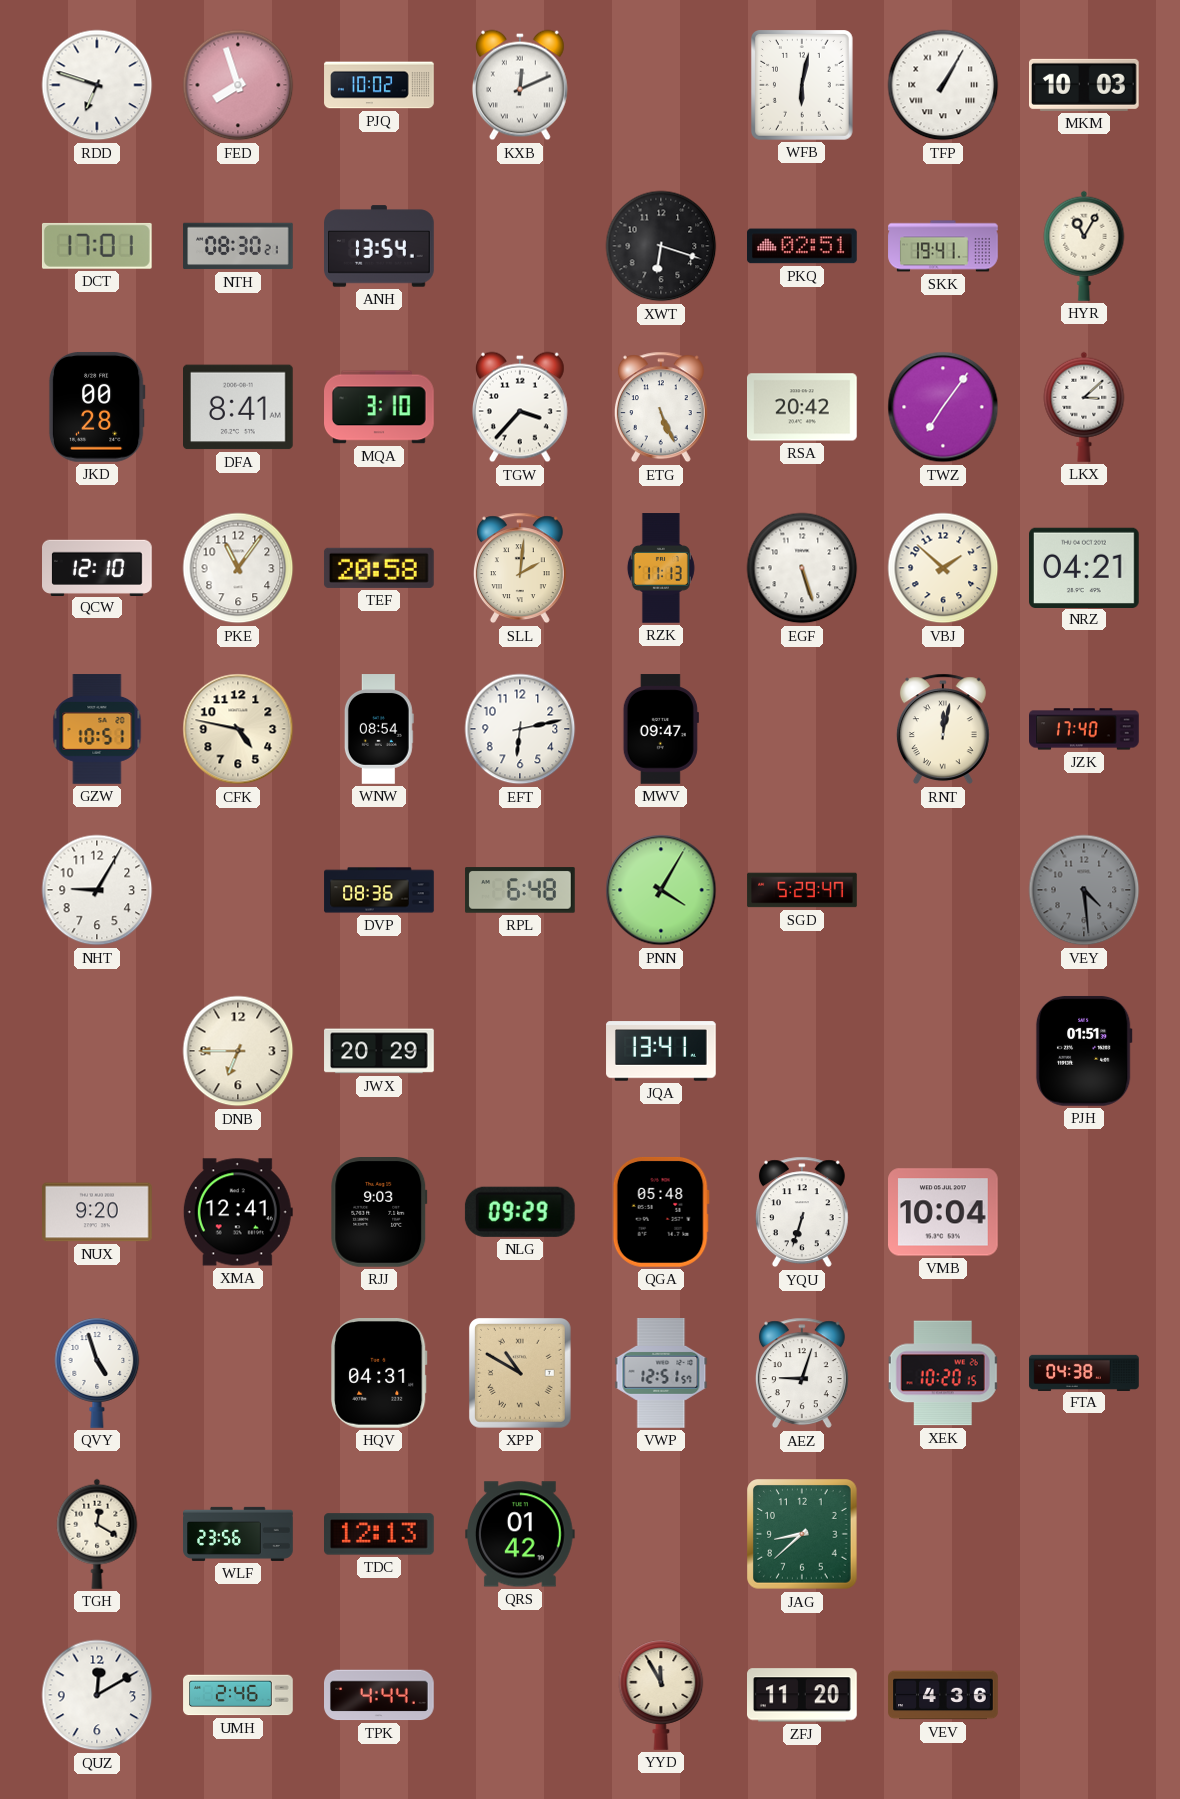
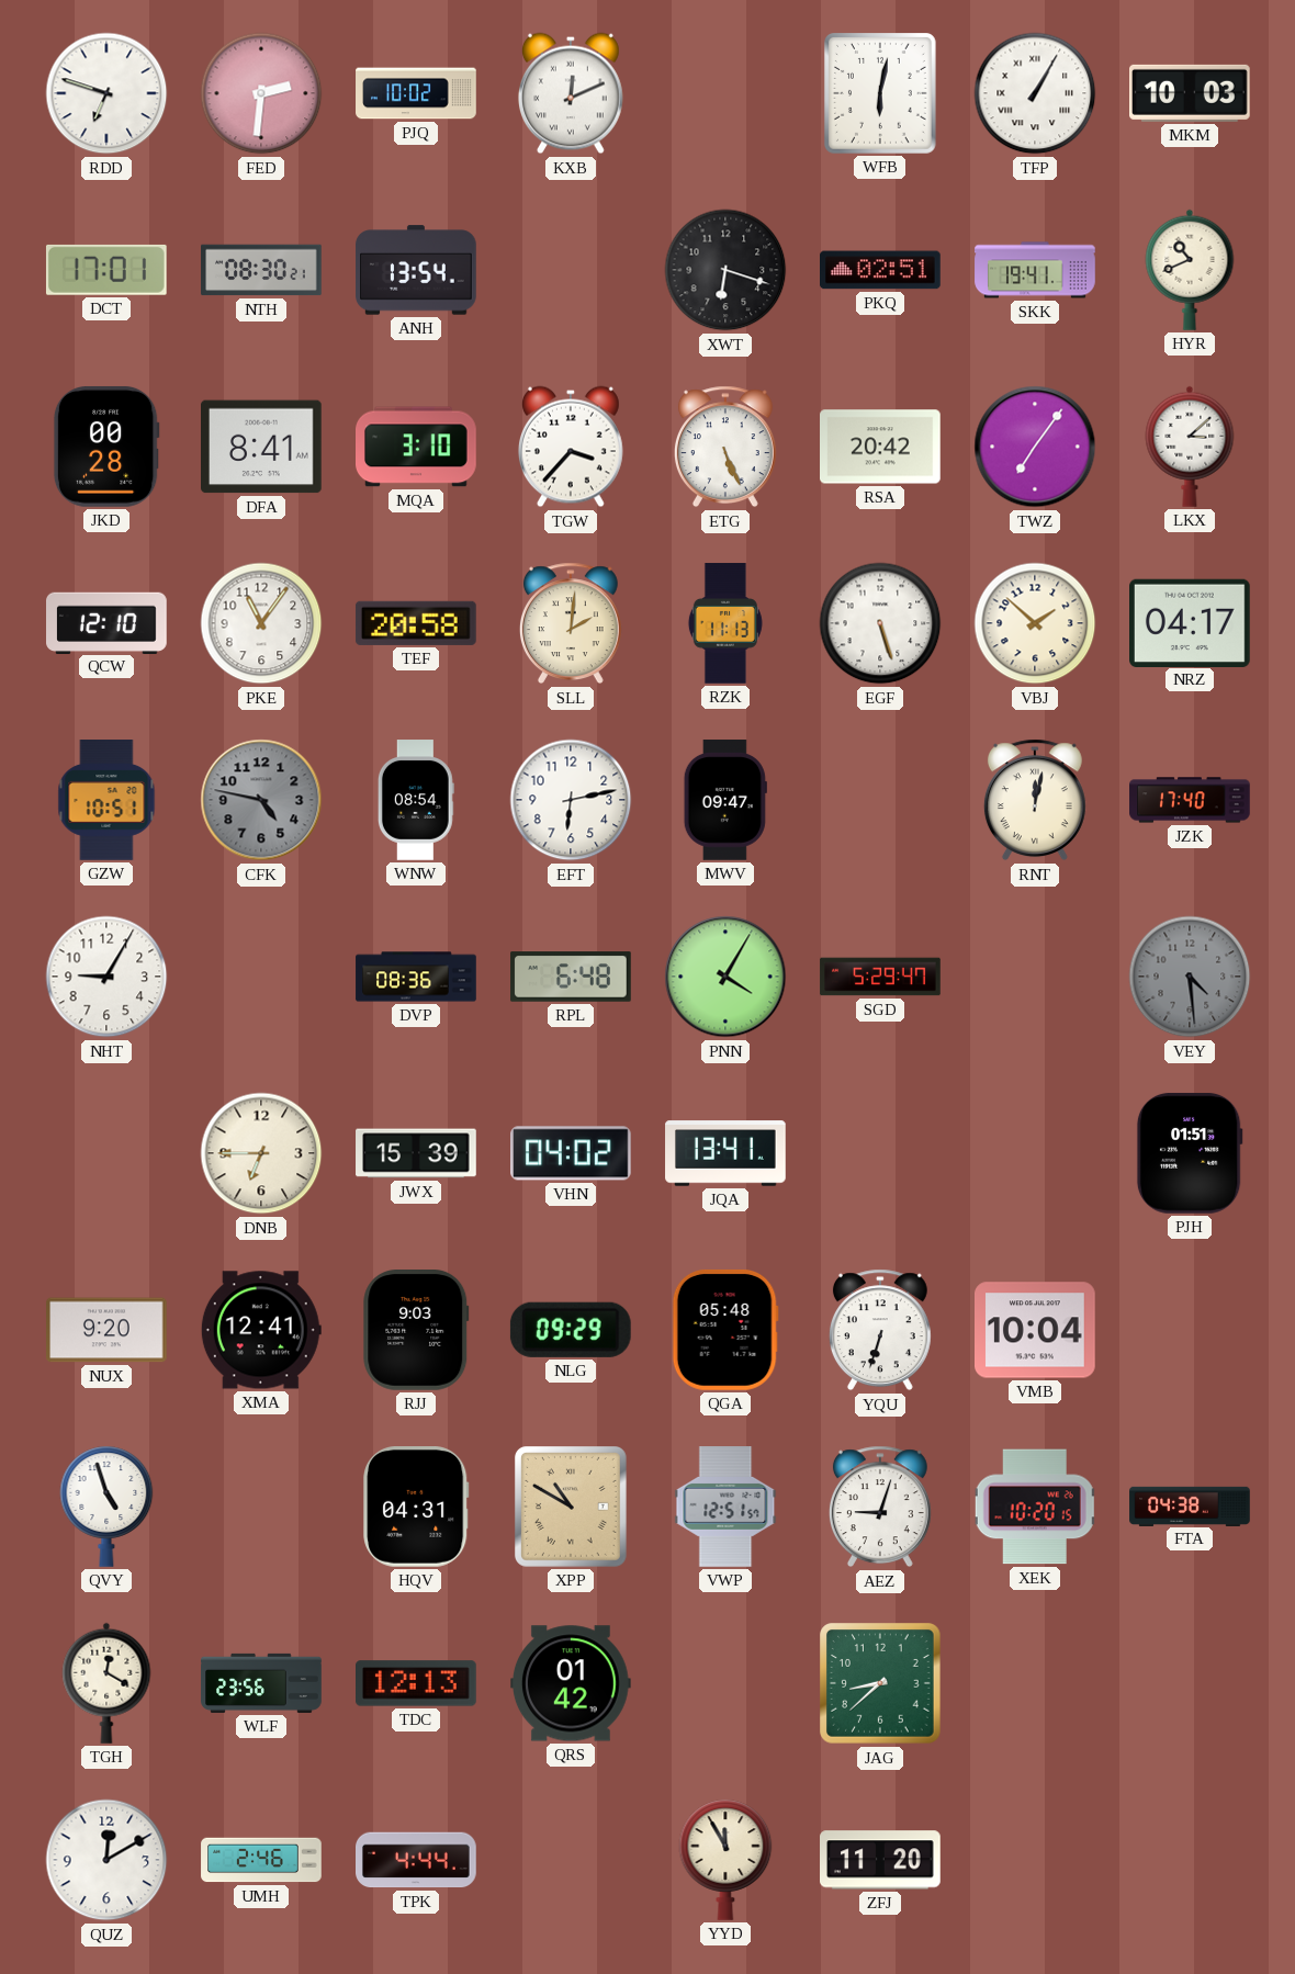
FED: 7:57 -> 2:31
HYR: 11:05 -> 10:41
NRZ: 04:21 -> 04:17
CFK dial: cream -> grey
JWX: 20:29 -> 15:39
VHN: none -> 04:02
VEV: 4:36 -> none
